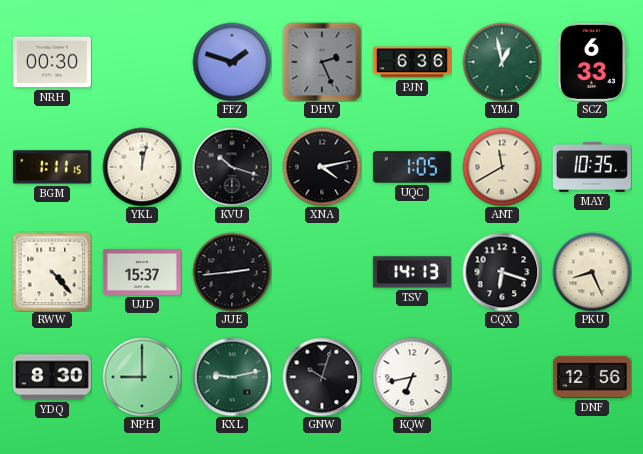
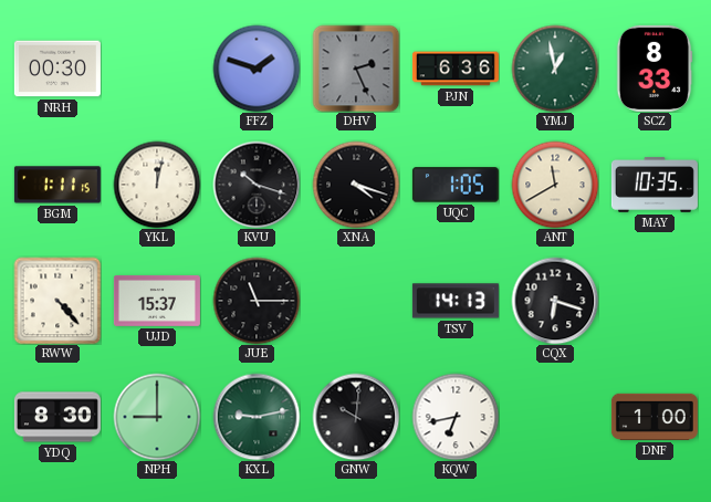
SCZ: 6:33 -> 8:33
XNA: 4:13 -> 4:18
JUE: 2:44 -> 11:15
PKU: 8:26 -> none
GNW: 10:03 -> 10:01
DNF: 12:56 -> 1:00
